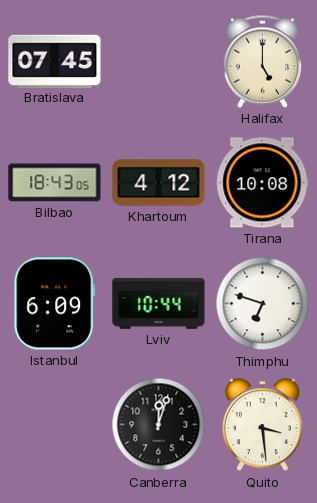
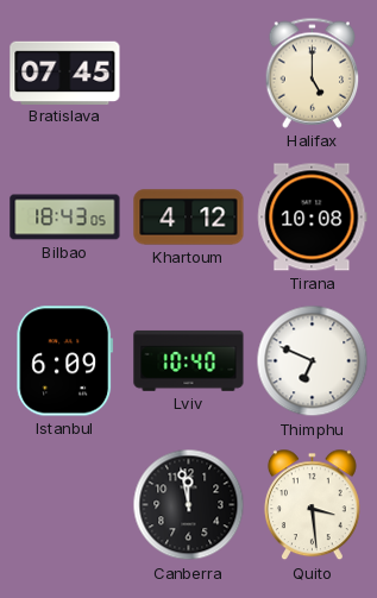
Lviv: 10:44 -> 10:40
Thimphu: 6:48 -> 6:49
Canberra: 12:03 -> 11:58
